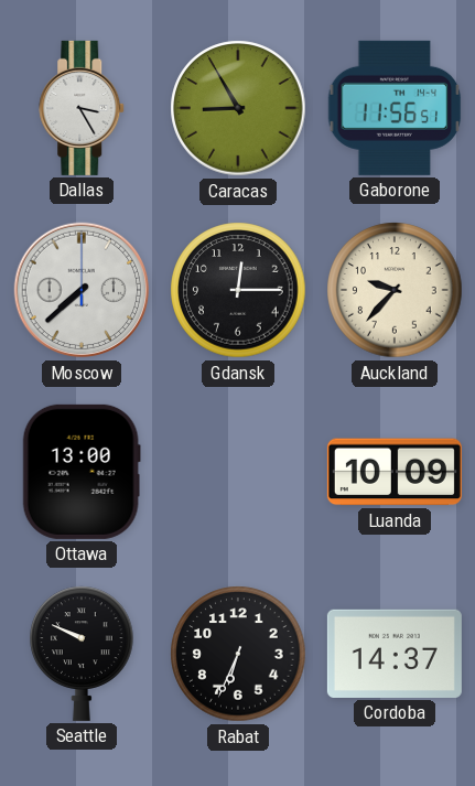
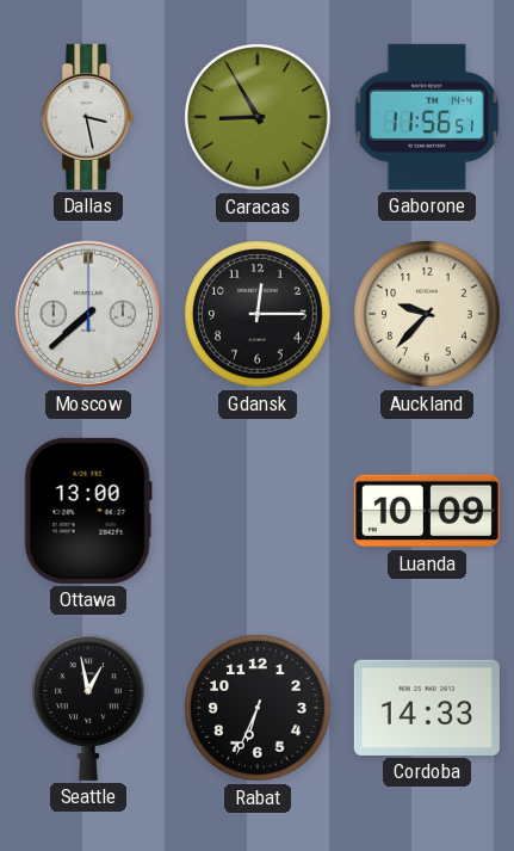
Dallas: 3:25 -> 3:28
Seattle: 9:49 -> 12:58
Cordoba: 14:37 -> 14:33
